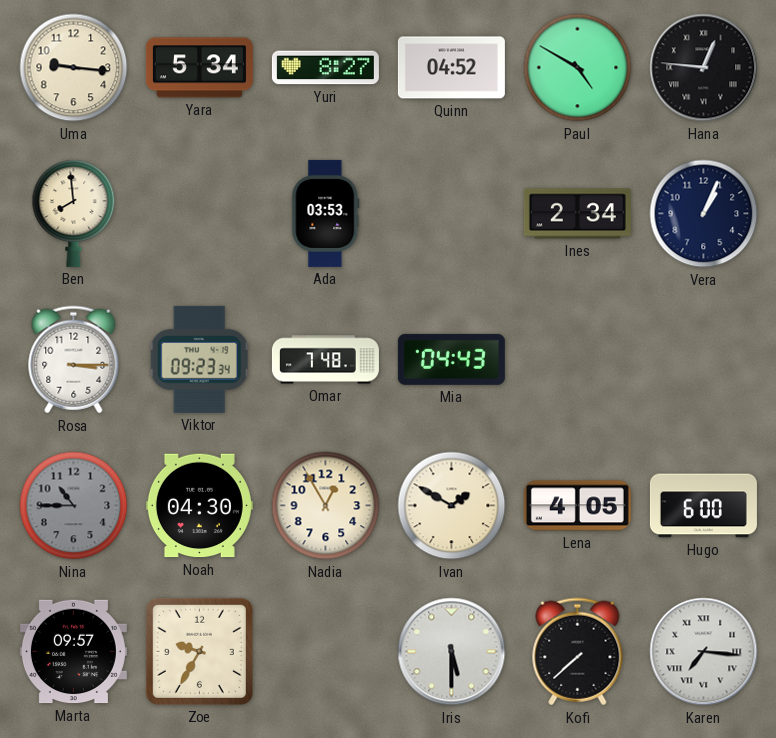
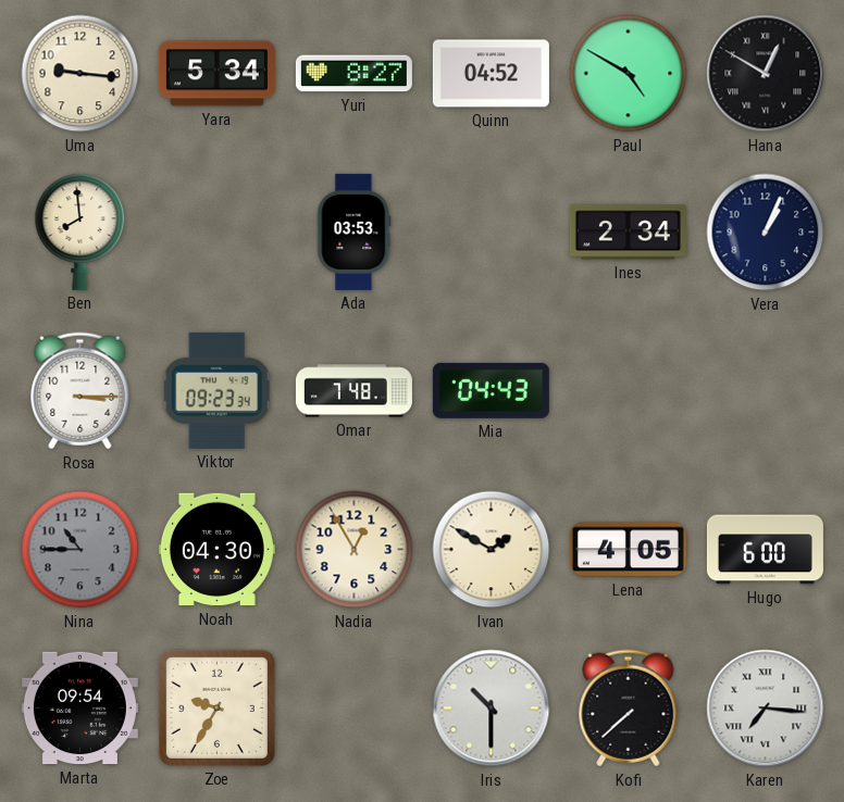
Hana: 12:46 -> 12:50
Marta: 09:57 -> 09:54
Iris: 5:30 -> 10:30
